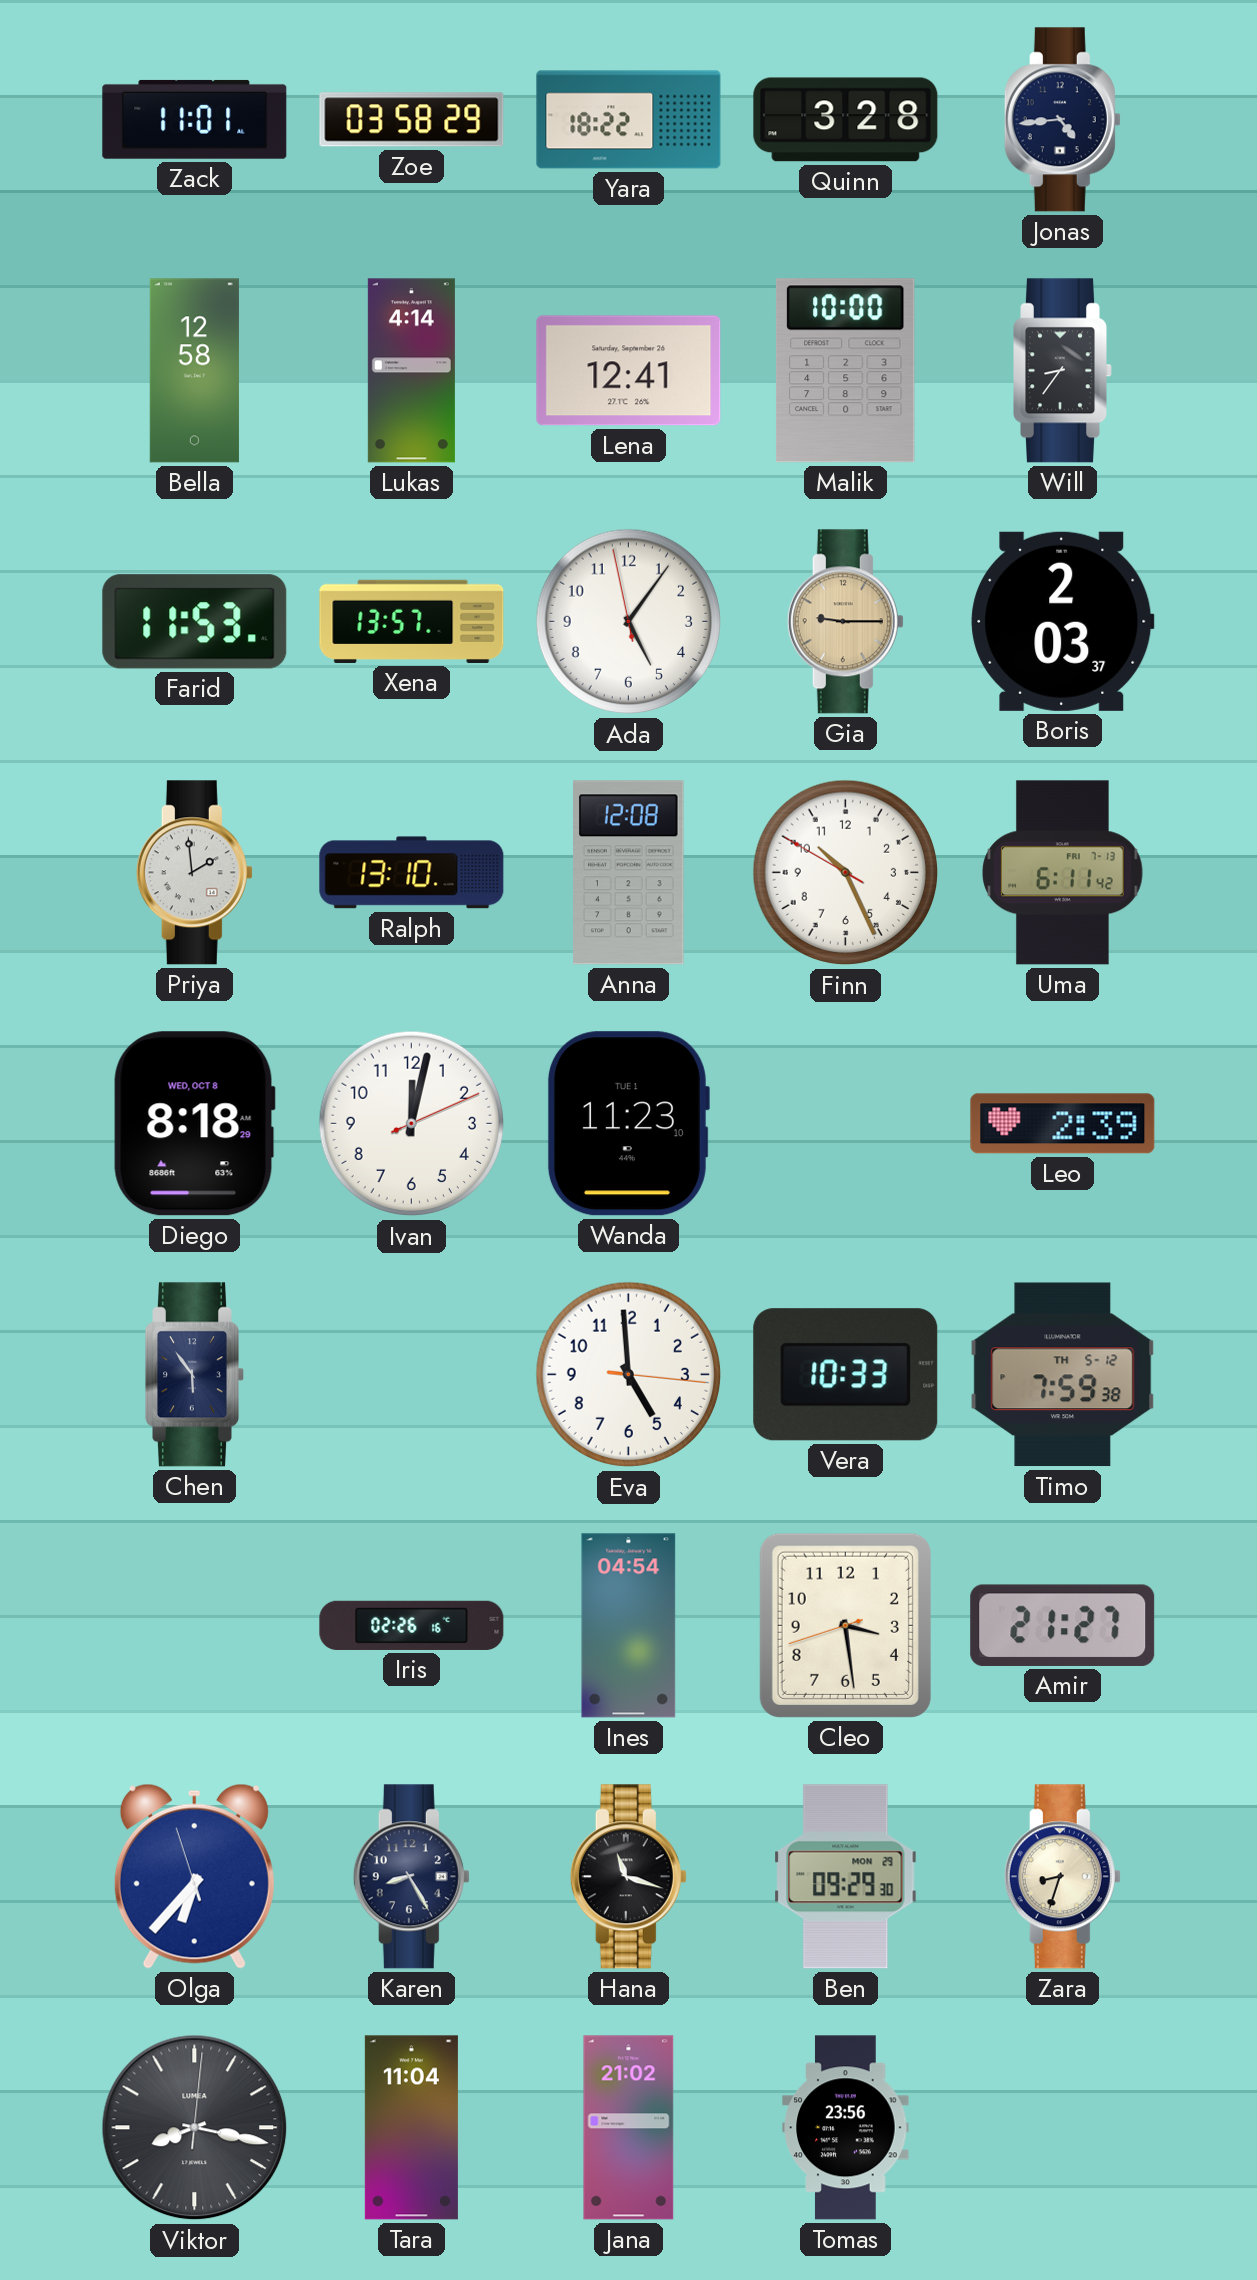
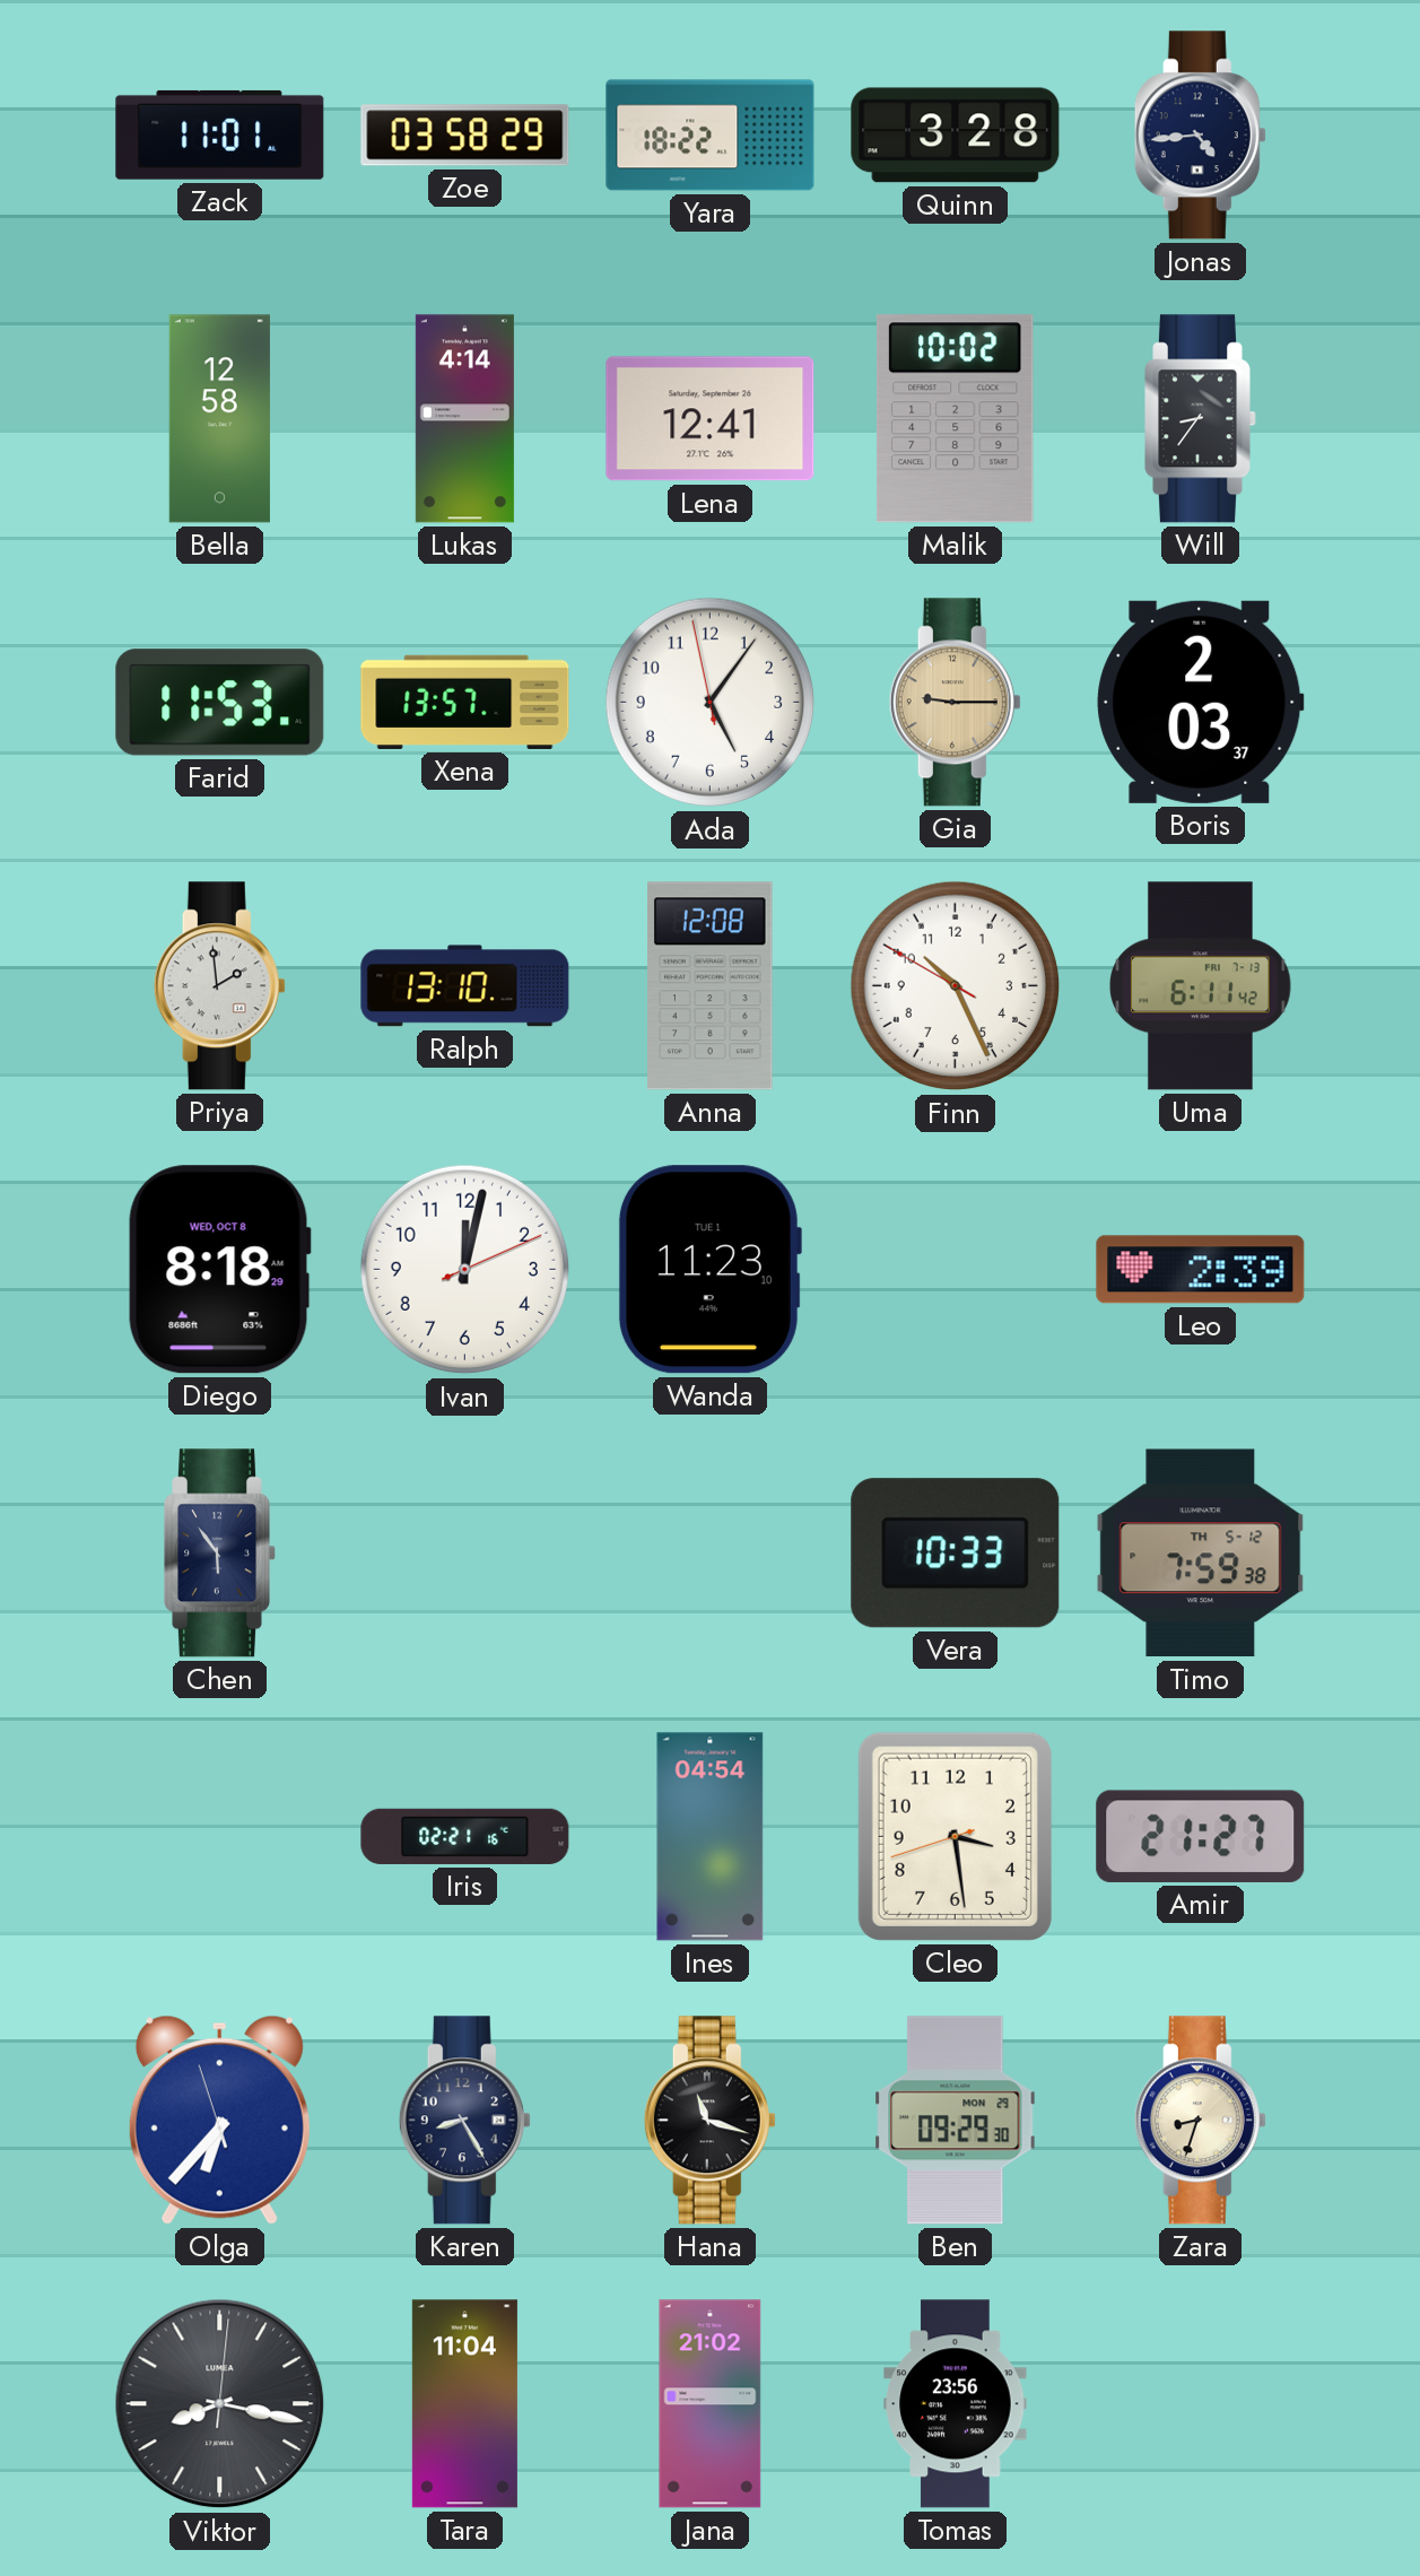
Malik: 10:00 -> 10:02
Eva: 4:59 -> none
Iris: 02:26 -> 02:21
